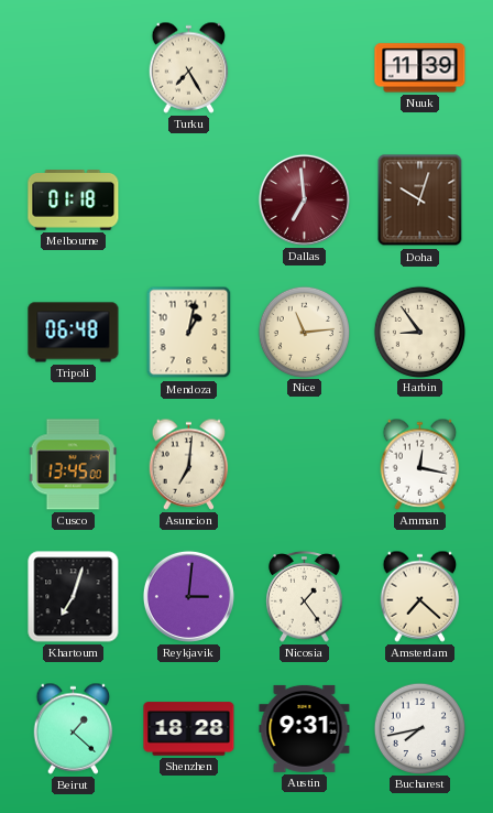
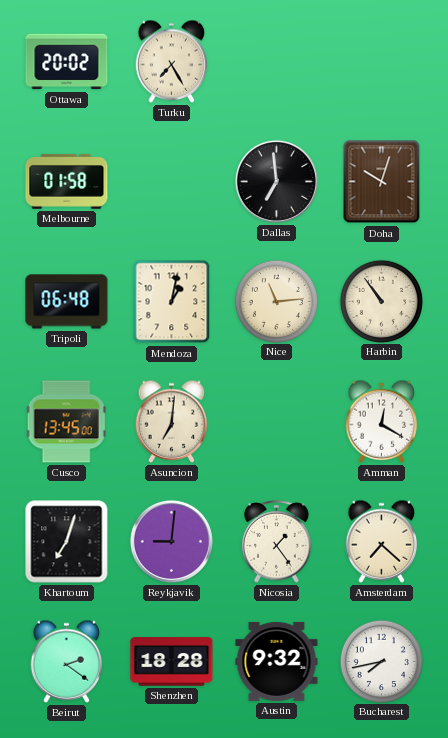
Ottawa: none -> 20:02
Nuuk: 11:39 -> none
Melbourne: 01:18 -> 01:58
Dallas dial: burgundy -> black
Harbin: 8:54 -> 10:54
Amman: 12:17 -> 12:20
Reykjavik: 3:01 -> 9:01
Beirut: 1:22 -> 2:21
Austin: 9:31 -> 9:32
